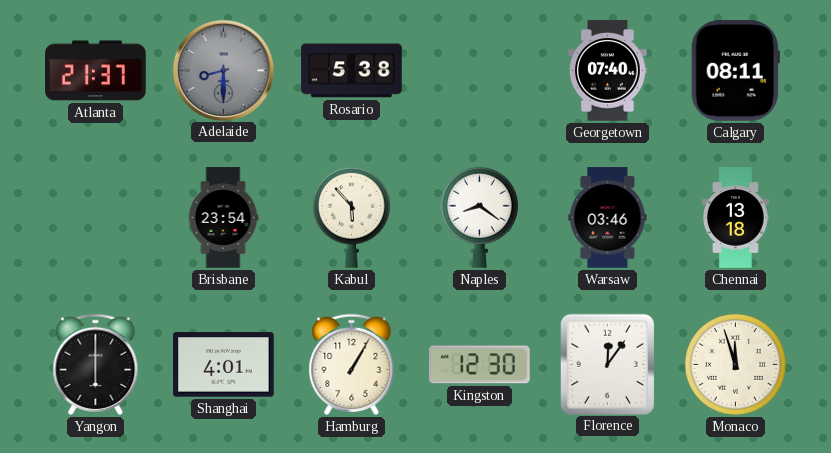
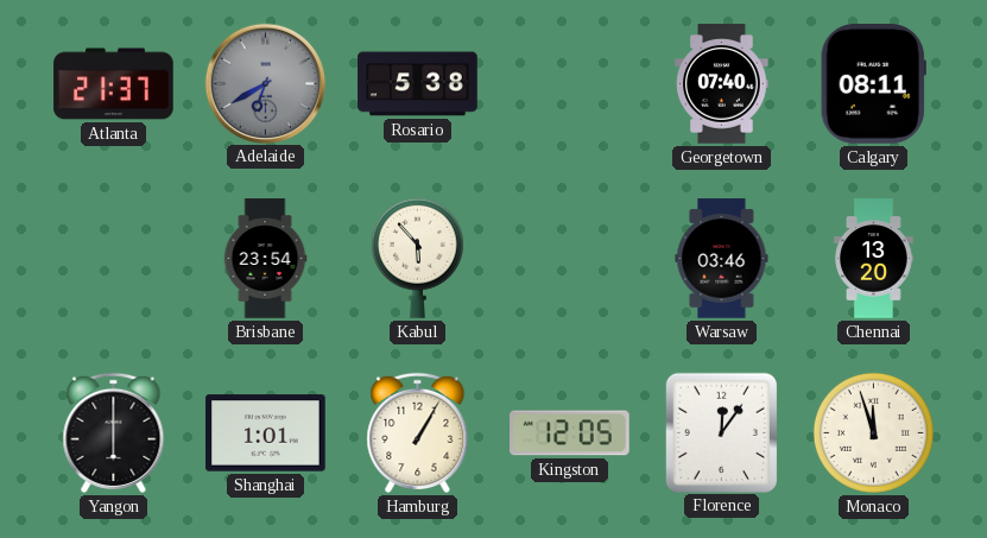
Adelaide: 8:30 -> 6:40
Naples: 8:21 -> none
Chennai: 13:18 -> 13:20
Shanghai: 4:01 -> 1:01
Kingston: 12:30 -> 12:05
